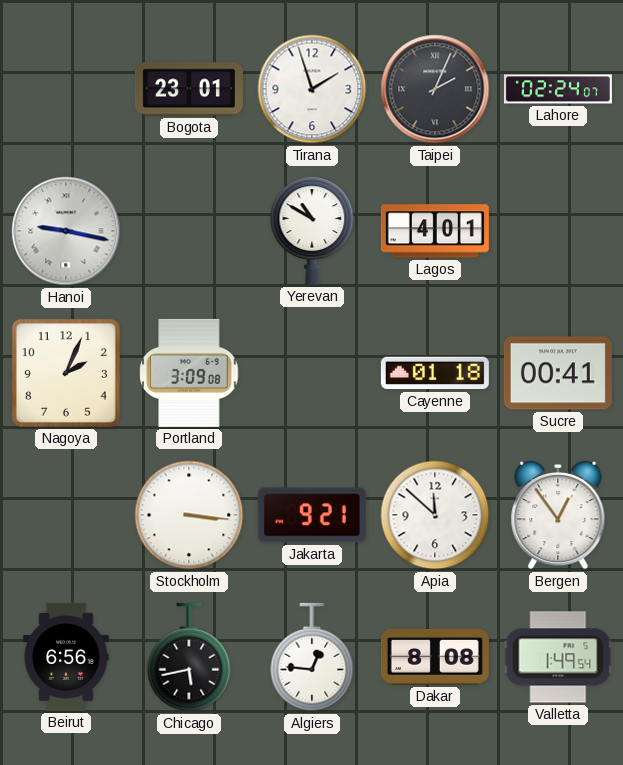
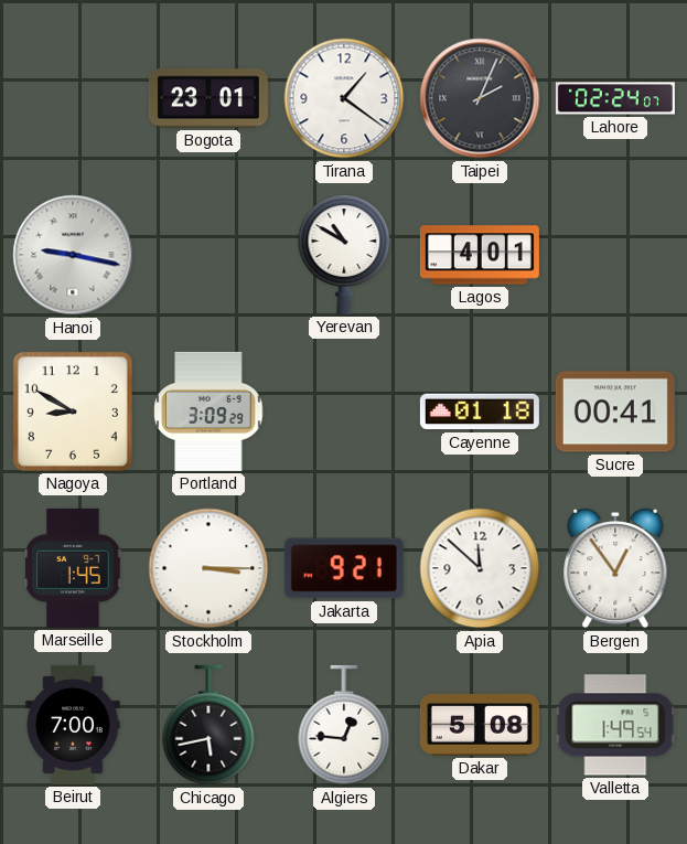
Tirana: 1:57 -> 1:21
Nagoya: 2:04 -> 8:50
Portland: 3:09:08 -> 3:09:29
Marseille: none -> 1:45
Stockholm: 3:16 -> 3:15
Beirut: 6:56 -> 7:00
Dakar: 8:08 -> 5:08
